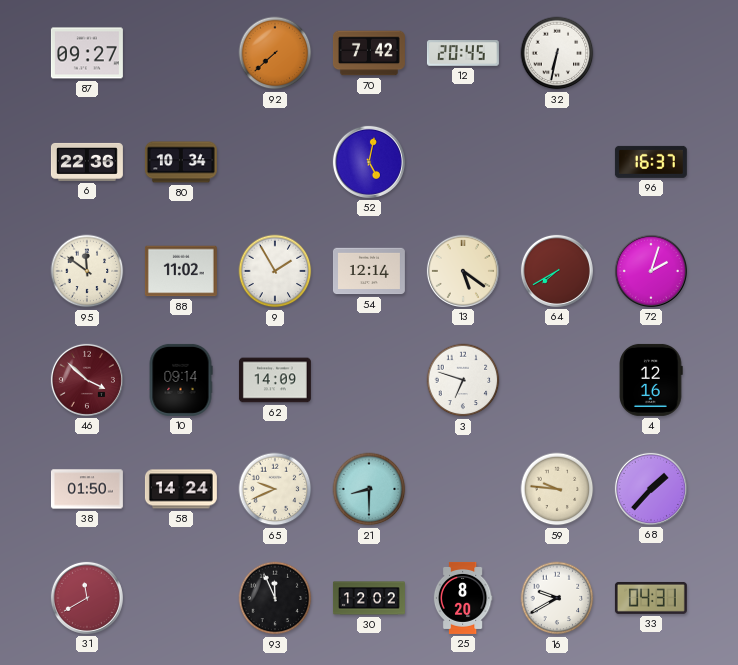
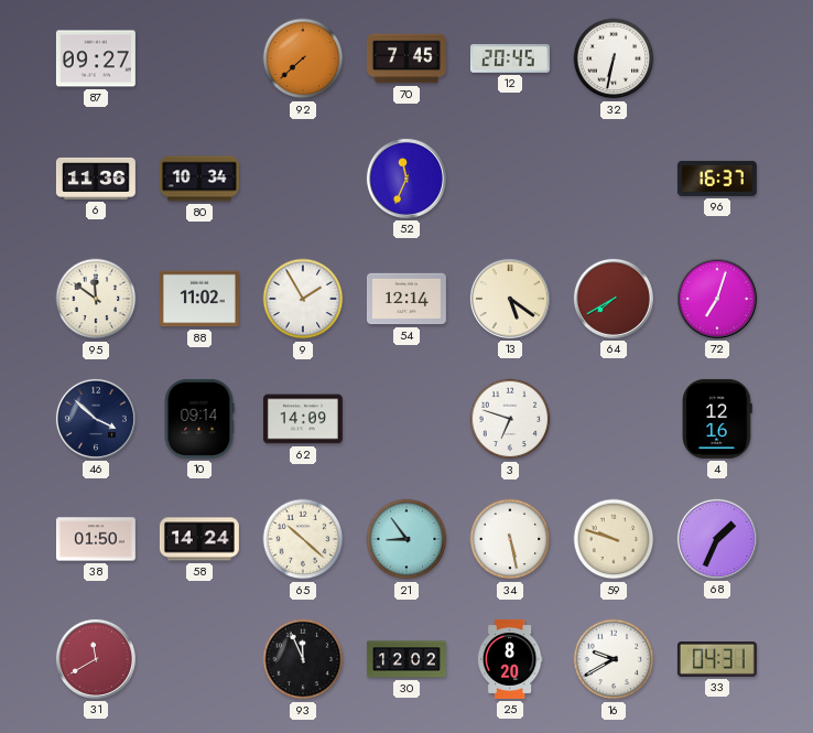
70: 7:42 -> 7:45
6: 22:36 -> 11:36
52: 5:02 -> 11:34
72: 2:03 -> 7:03
46 dial: burgundy -> navy
65: 9:41 -> 10:22
21: 8:30 -> 8:54
34: none -> 5:28
59: 9:46 -> 9:48
68: 1:37 -> 1:34
